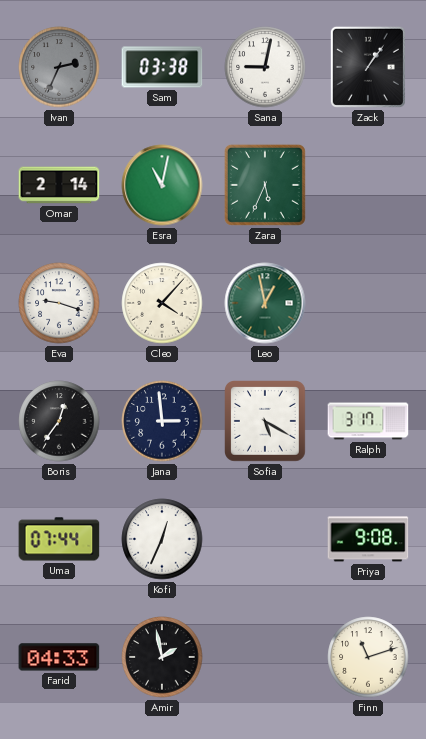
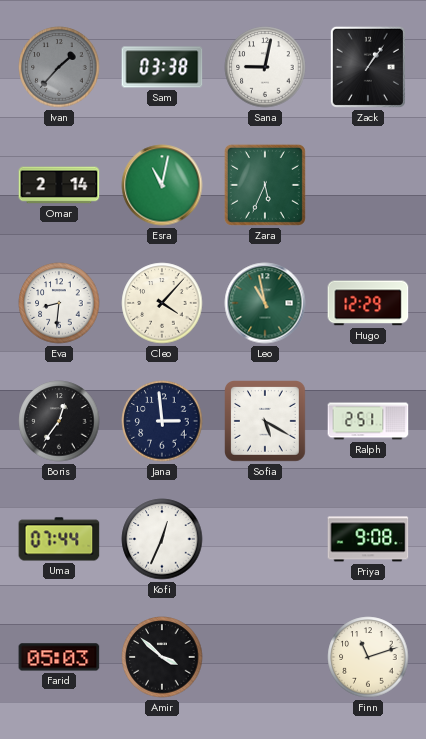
Ivan: 2:34 -> 1:37
Eva: 9:18 -> 8:31
Leo: 12:58 -> 10:58
Hugo: none -> 12:29
Ralph: 3:17 -> 2:51
Farid: 04:33 -> 05:03
Amir: 1:58 -> 3:52
